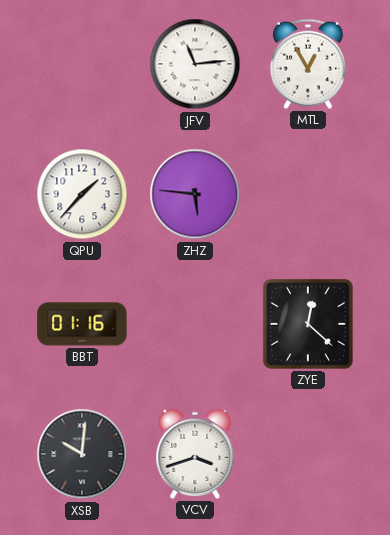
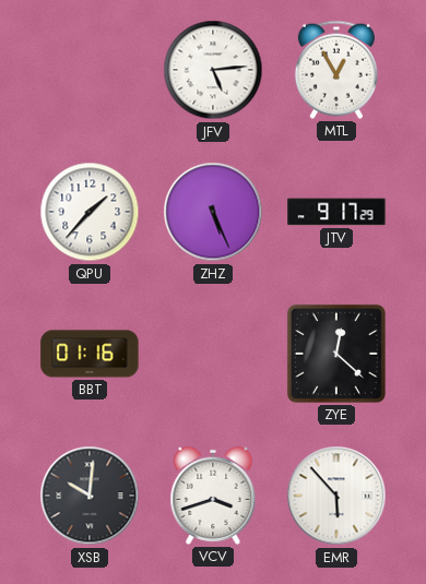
JFV: 11:14 -> 5:14
ZHZ: 5:46 -> 5:26
JTV: none -> 9:17
EMR: none -> 5:53
